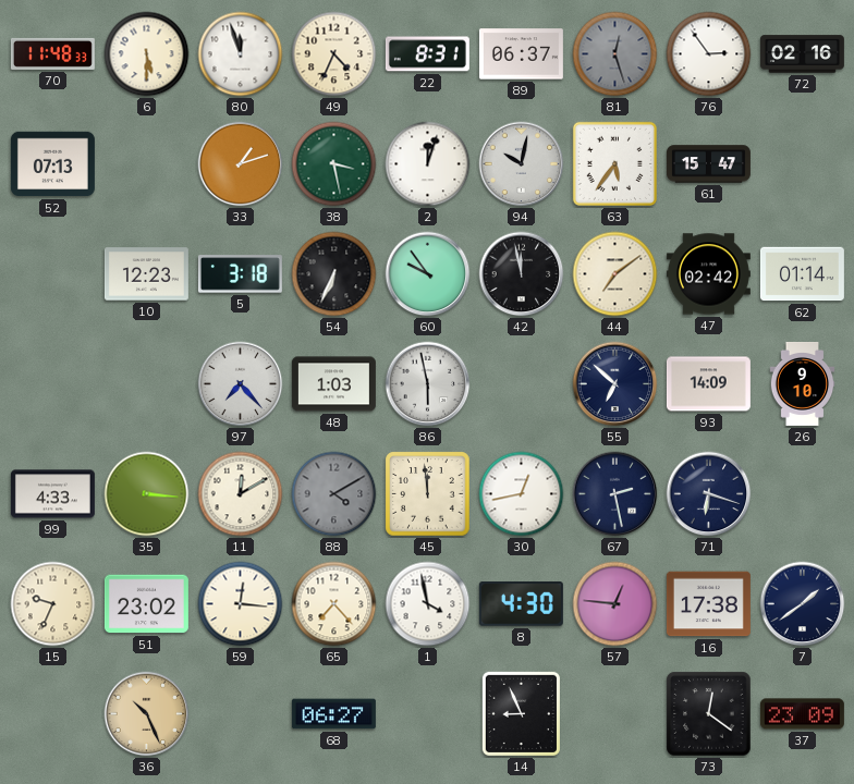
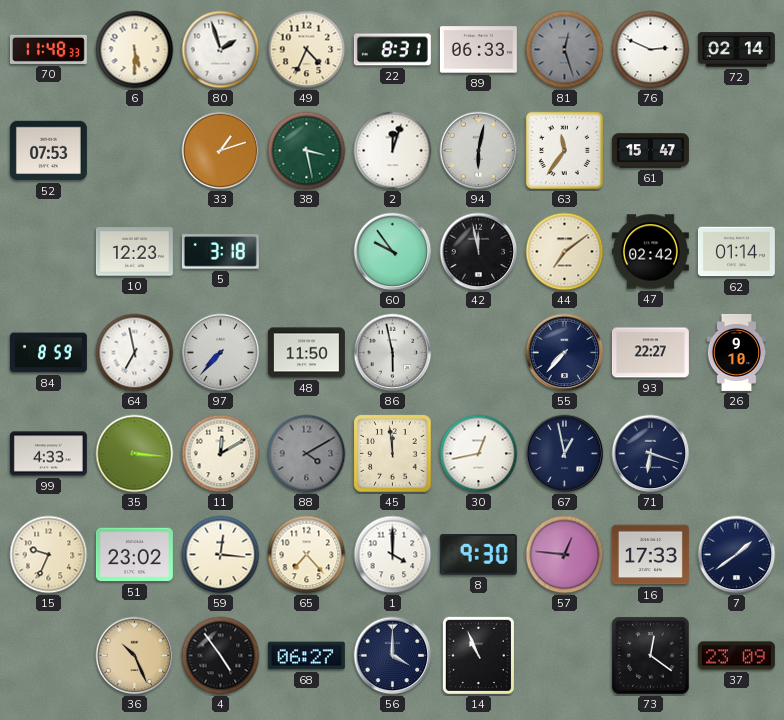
80: 11:57 -> 1:57
89: 06:37 -> 06:33
76: 2:54 -> 2:49
72: 02:16 -> 02:14
52: 07:13 -> 07:53
94: 10:02 -> 6:02
63: 5:36 -> 11:36
54: 6:34 -> none
84: none -> 8:59
64: none -> 6:58
97: 7:23 -> 7:37
48: 1:03 -> 11:50
55: 6:52 -> 7:37
93: 14:09 -> 22:27
67: 2:28 -> 12:58
1: 3:58 -> 4:00
8: 4:30 -> 9:30
16: 17:38 -> 17:33
4: none -> 4:54
56: none -> 4:00
14: 8:56 -> 10:56
